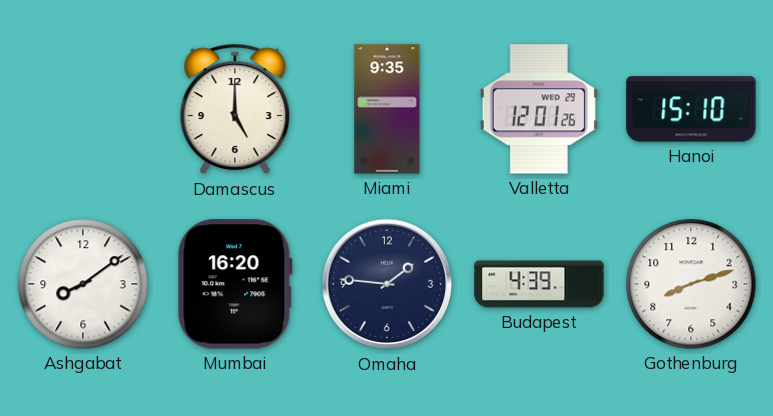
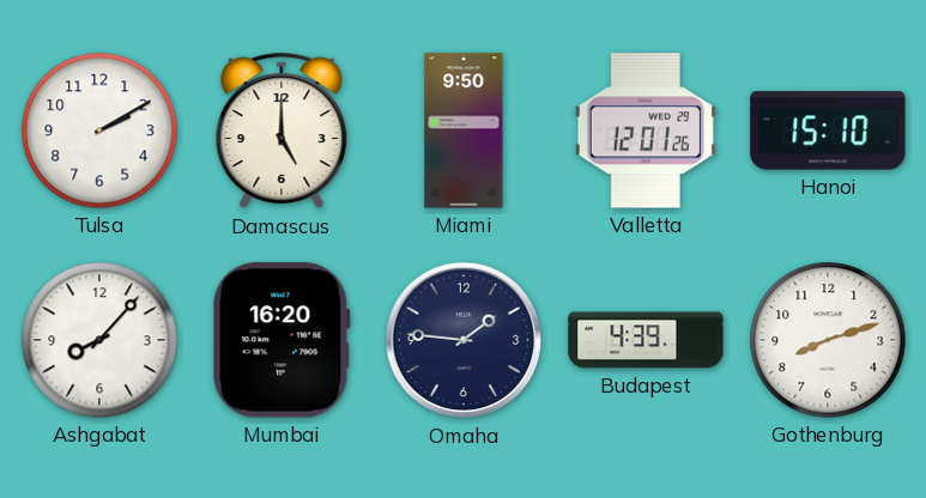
Tulsa: none -> 2:10
Miami: 9:35 -> 9:50
Ashgabat: 8:09 -> 8:07
